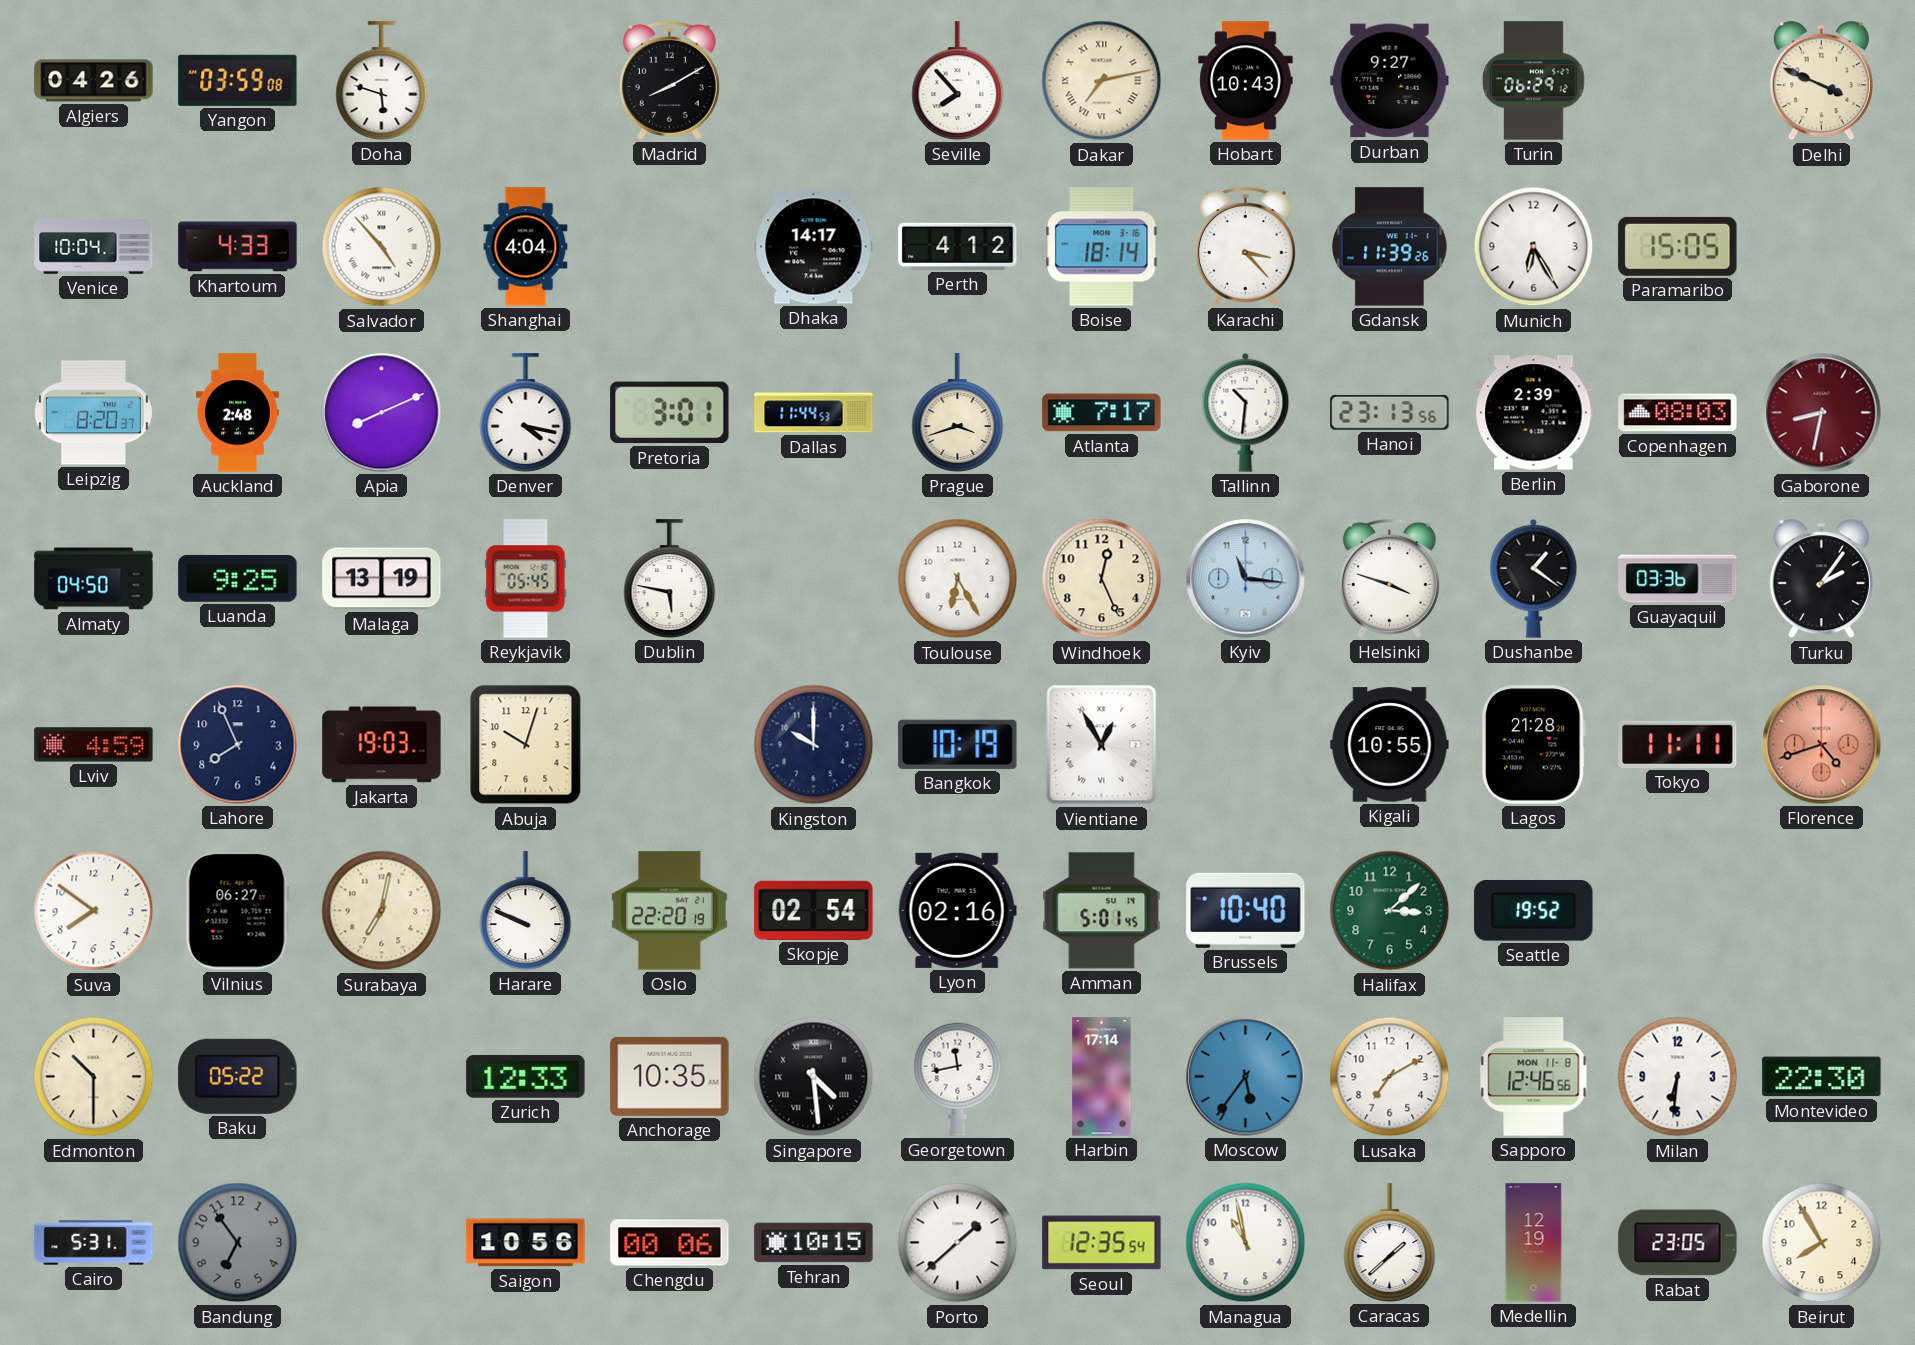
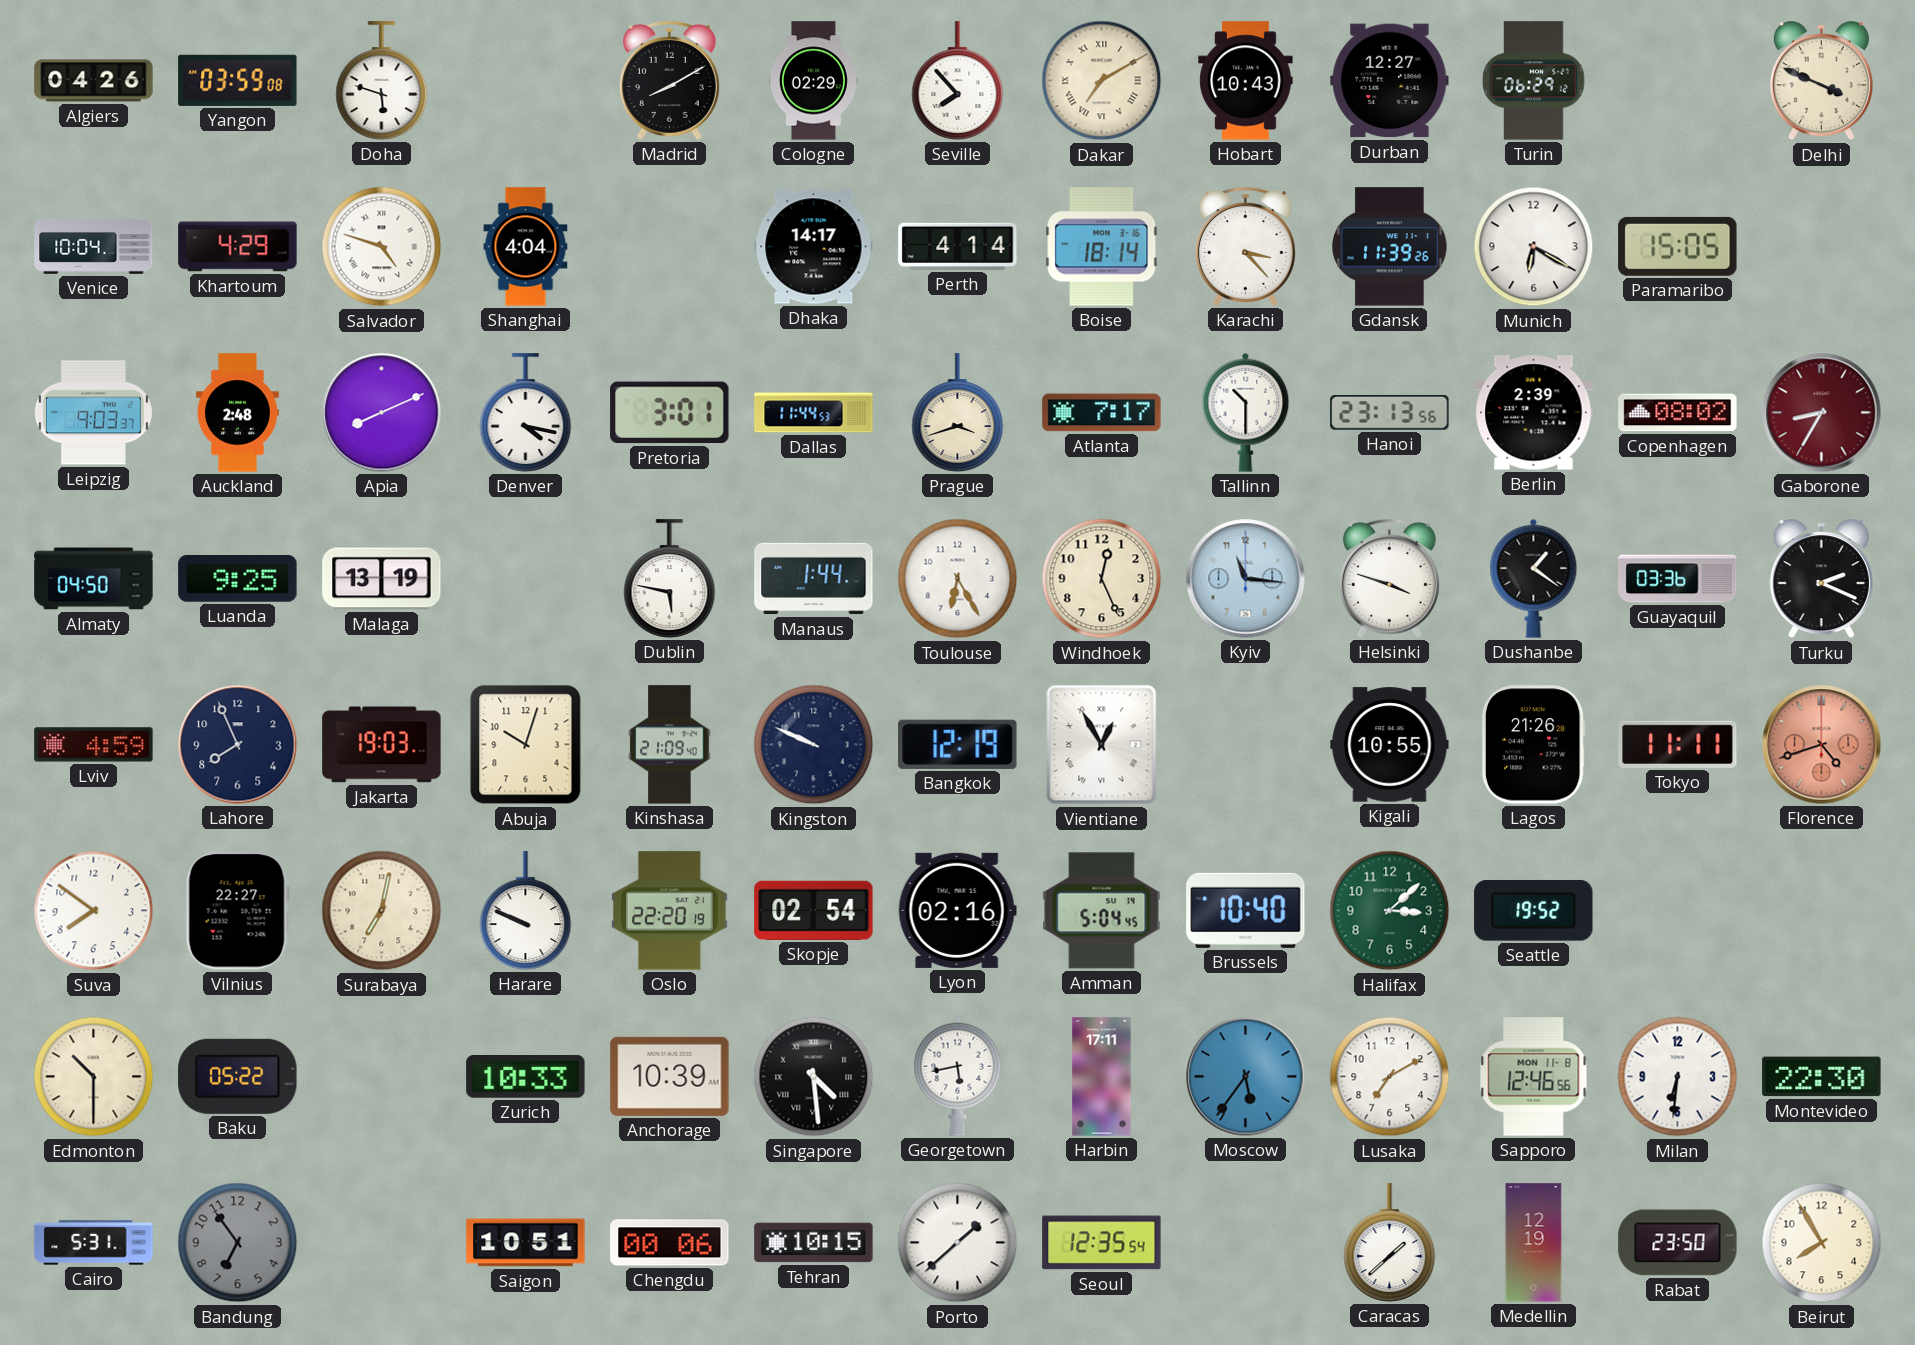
Cologne: none -> 02:29
Dakar: 7:13 -> 7:10
Durban: 9:27 -> 12:27
Khartoum: 4:33 -> 4:29
Salvador: 4:53 -> 4:48
Perth: 4:12 -> 4:14
Munich: 6:25 -> 6:20
Leipzig: 8:20 -> 9:03
Tallinn: 10:31 -> 10:30
Copenhagen: 08:03 -> 08:02
Gaborone: 8:32 -> 8:35
Reykjavik: 05:45 -> none
Manaus: none -> 1:44
Turku: 2:06 -> 2:19
Kinshasa: none -> 21:09
Kingston: 10:00 -> 9:49
Bangkok: 10:19 -> 12:19
Lagos: 21:28 -> 21:26
Vilnius: 06:27 -> 22:27
Amman: 5:01 -> 5:04
Zurich: 12:33 -> 10:33
Anchorage: 10:35 -> 10:39
Georgetown: 11:43 -> 5:43
Harbin: 17:14 -> 17:11
Saigon: 10:56 -> 10:51
Managua: 10:58 -> none
Rabat: 23:05 -> 23:50
